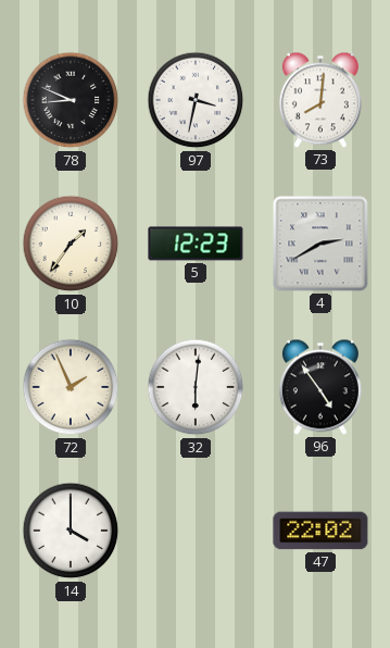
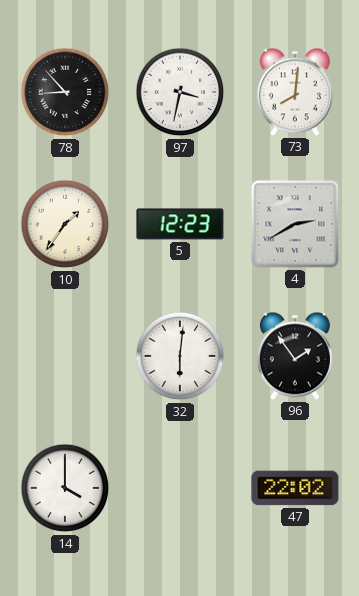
78: 8:49 -> 8:53
72: 1:56 -> none
96: 4:54 -> 1:54
